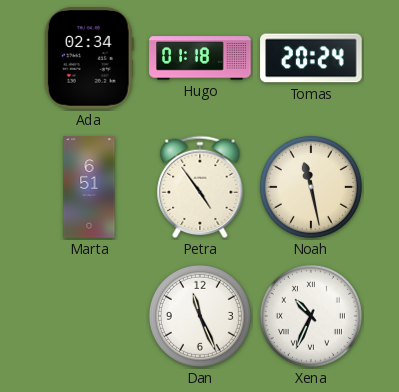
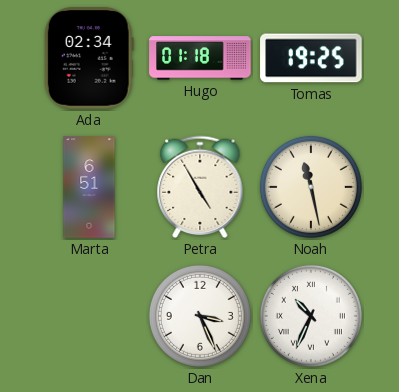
Tomas: 20:24 -> 19:25
Petra: 4:54 -> 4:55
Dan: 11:26 -> 3:26
